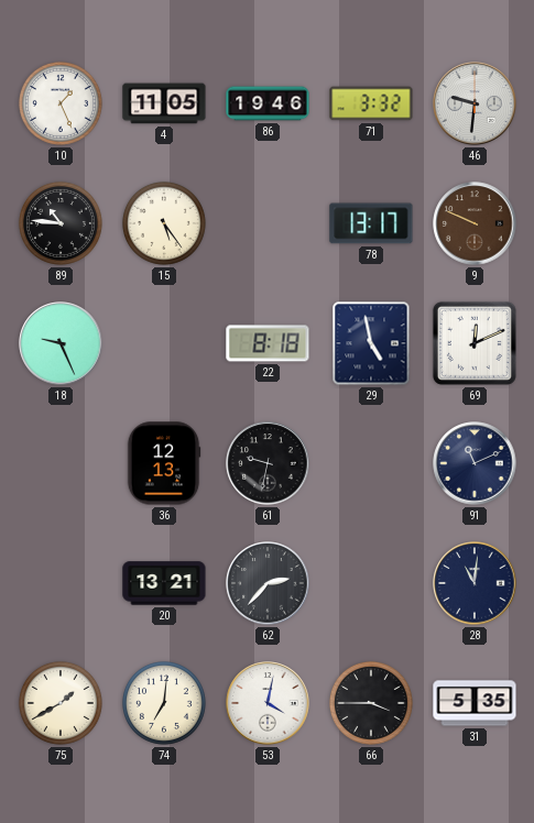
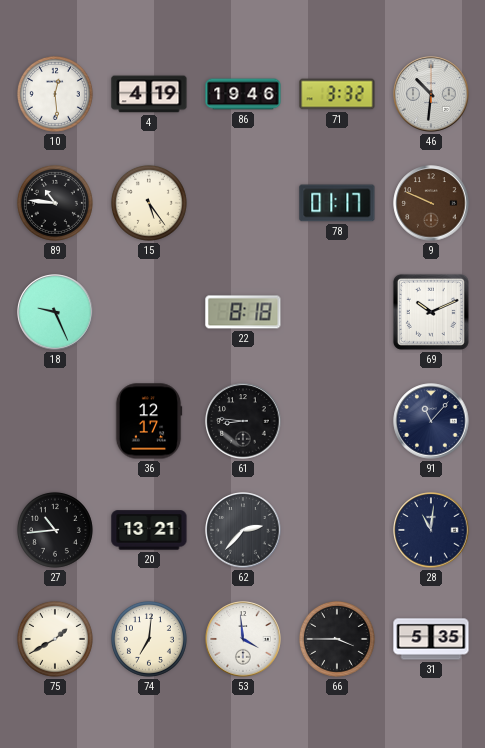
10: 1:26 -> 12:29
4: 11:05 -> 4:19
46: 9:31 -> 10:31
78: 13:17 -> 01:17
29: 4:58 -> none
69: 12:11 -> 10:11
36: 12:13 -> 12:17
61: 9:32 -> 8:46
91: 11:11 -> 11:07
27: none -> 10:44
53: 4:02 -> 3:59
